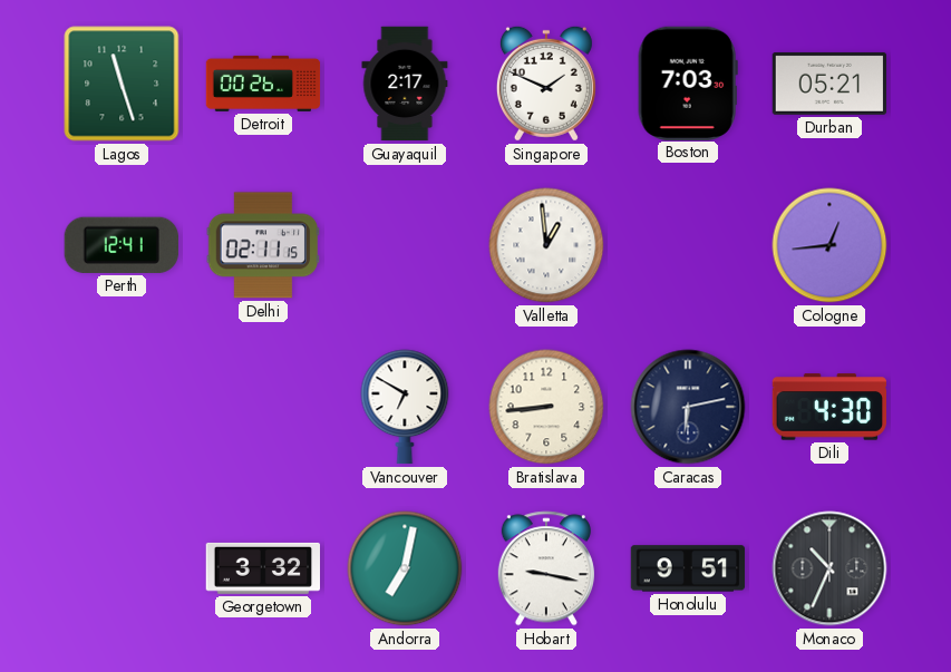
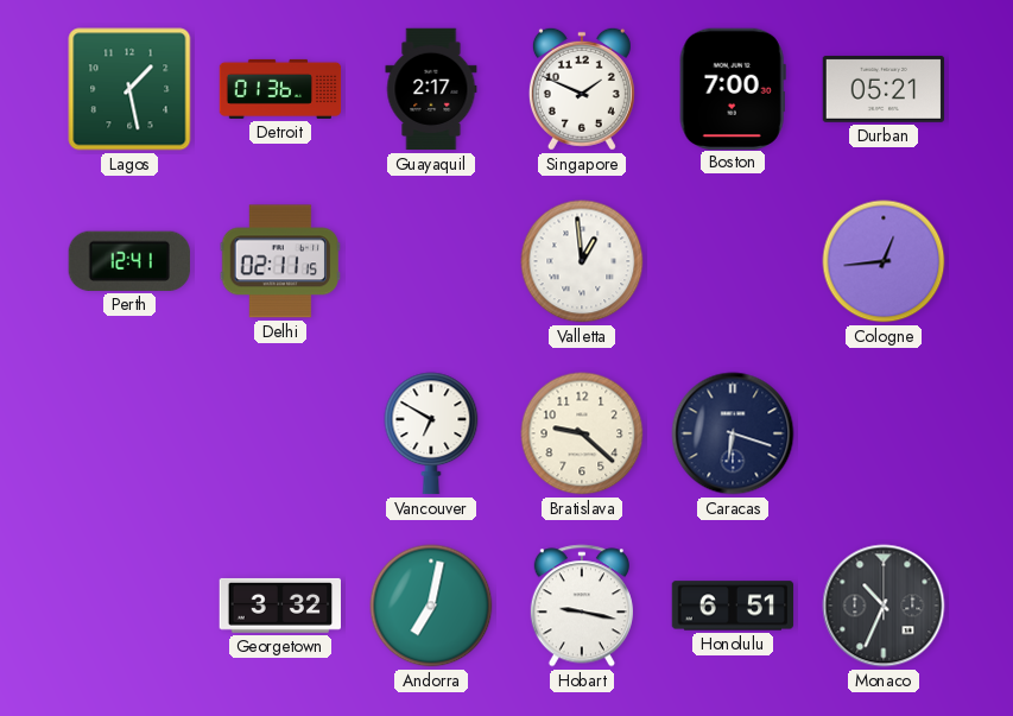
Lagos: 11:27 -> 1:28
Detroit: 00:26 -> 01:36
Boston: 7:03 -> 7:00
Bratislava: 8:44 -> 9:22
Caracas: 6:13 -> 6:18
Dili: 4:30 -> none
Honolulu: 9:51 -> 6:51
